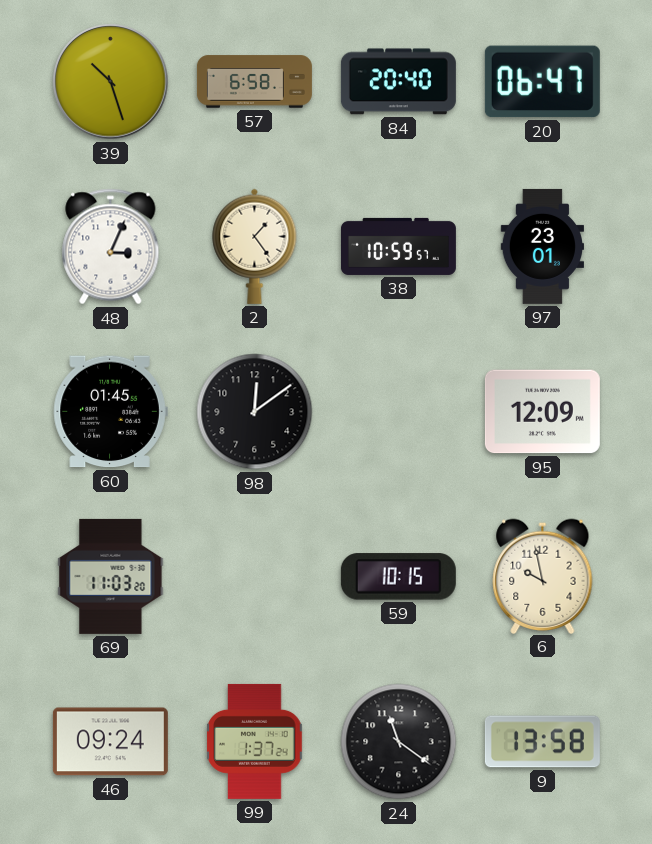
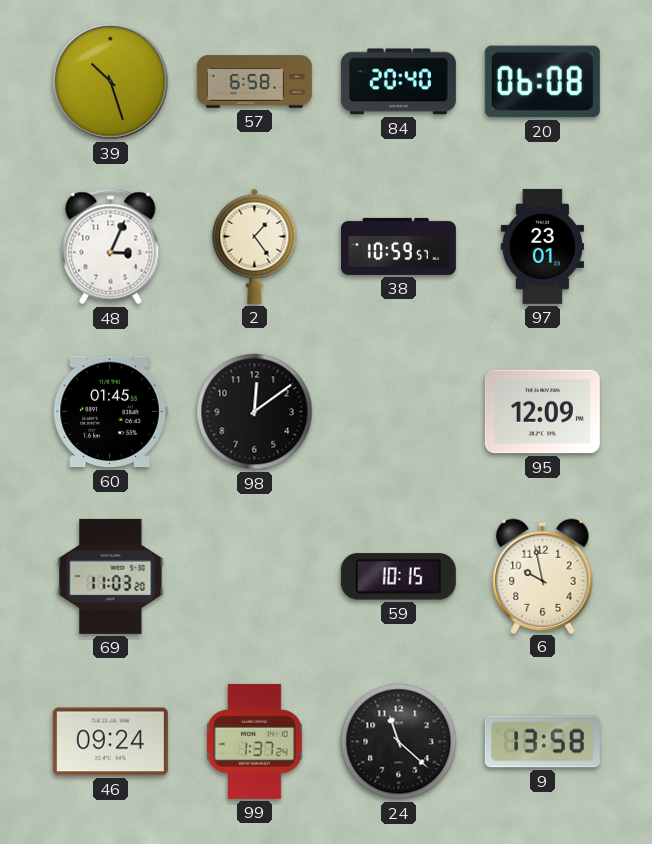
20: 06:47 -> 06:08
24: 11:21 -> 11:22
